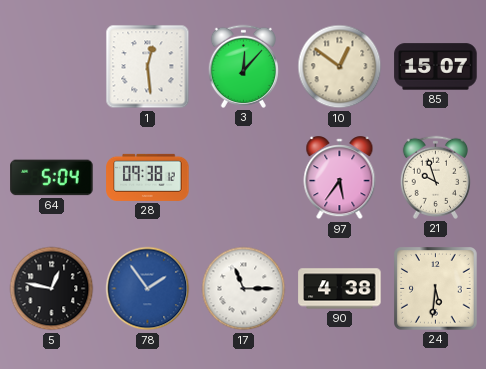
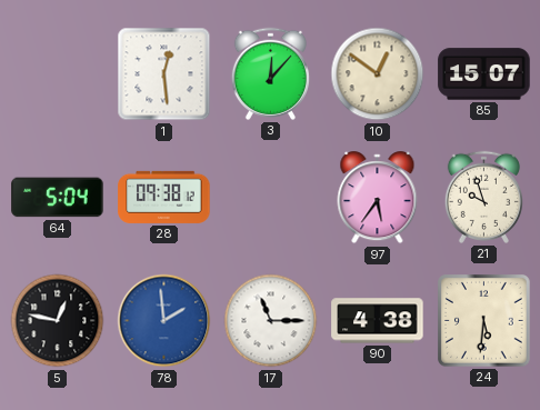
78: 1:54 -> 1:59
